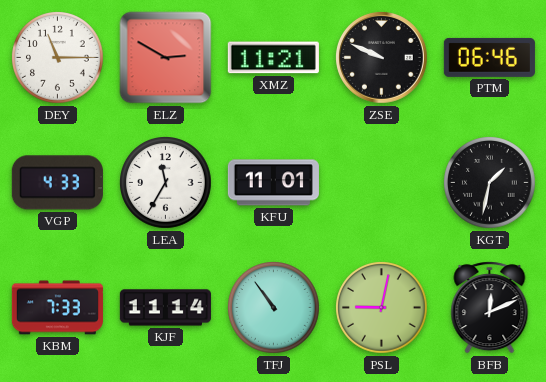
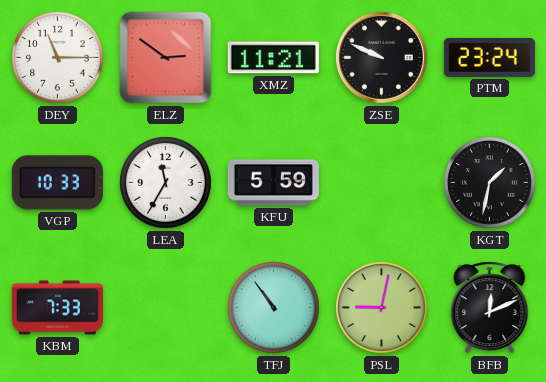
ELZ: 2:50 -> 2:51
PTM: 06:46 -> 23:24
VGP: 4:33 -> 10:33
KFU: 11:01 -> 5:59
KJF: 11:14 -> none
